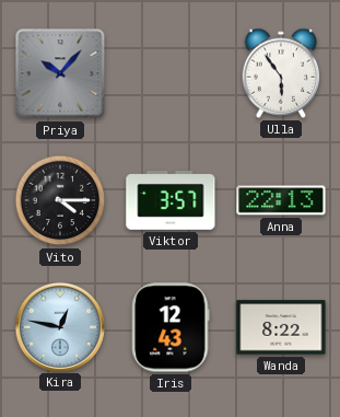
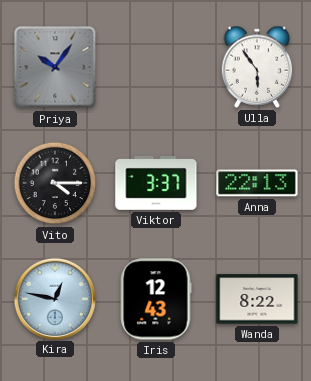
Priya: 10:07 -> 10:06
Viktor: 3:57 -> 3:37
